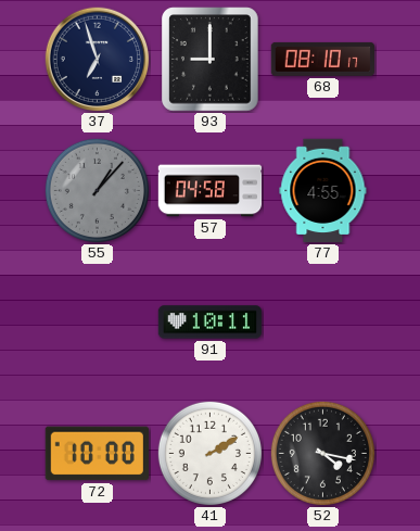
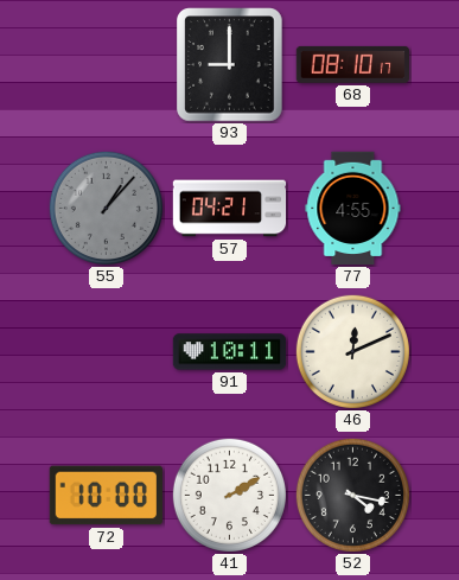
37: 6:57 -> none
57: 04:58 -> 04:21
46: none -> 12:11
